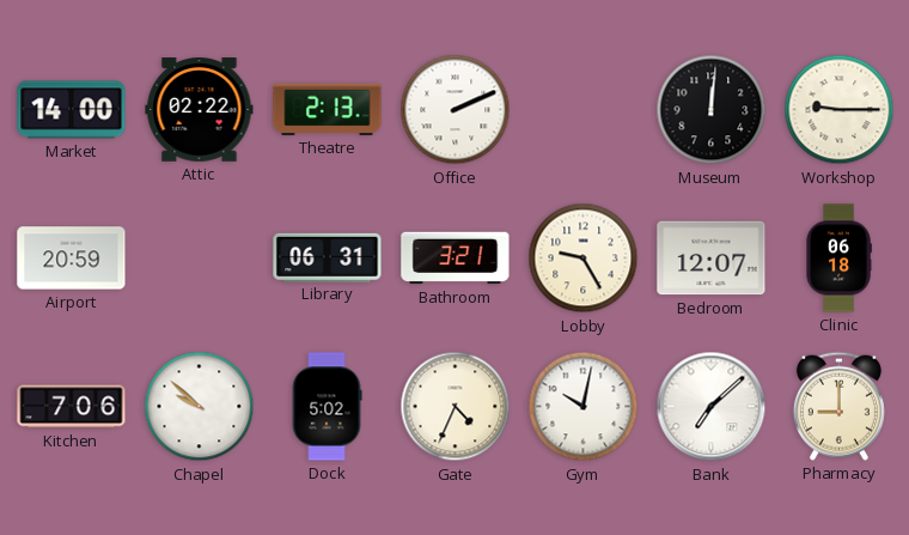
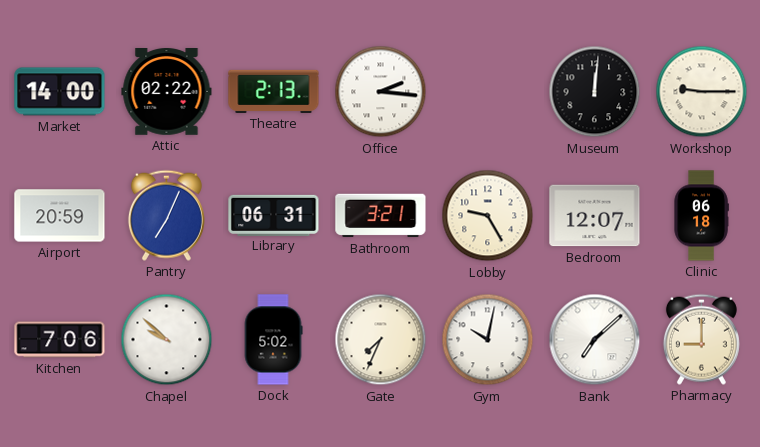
Office: 2:11 -> 2:16
Pantry: none -> 7:04
Gate: 4:34 -> 7:34
